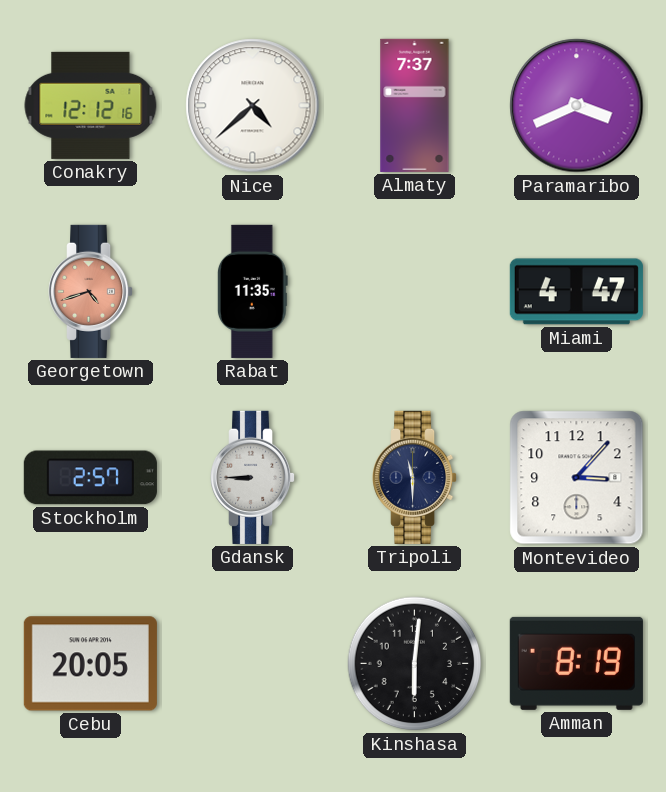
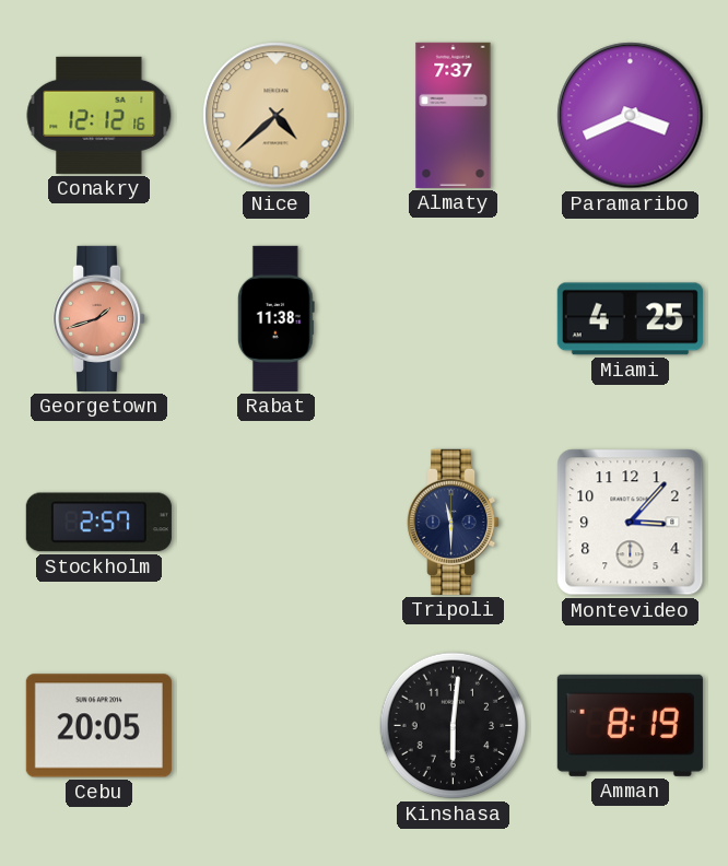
Nice dial: white -> champagne
Georgetown: 4:42 -> 1:42
Rabat: 11:35 -> 11:38
Miami: 4:47 -> 4:25
Gdansk: 8:45 -> none
